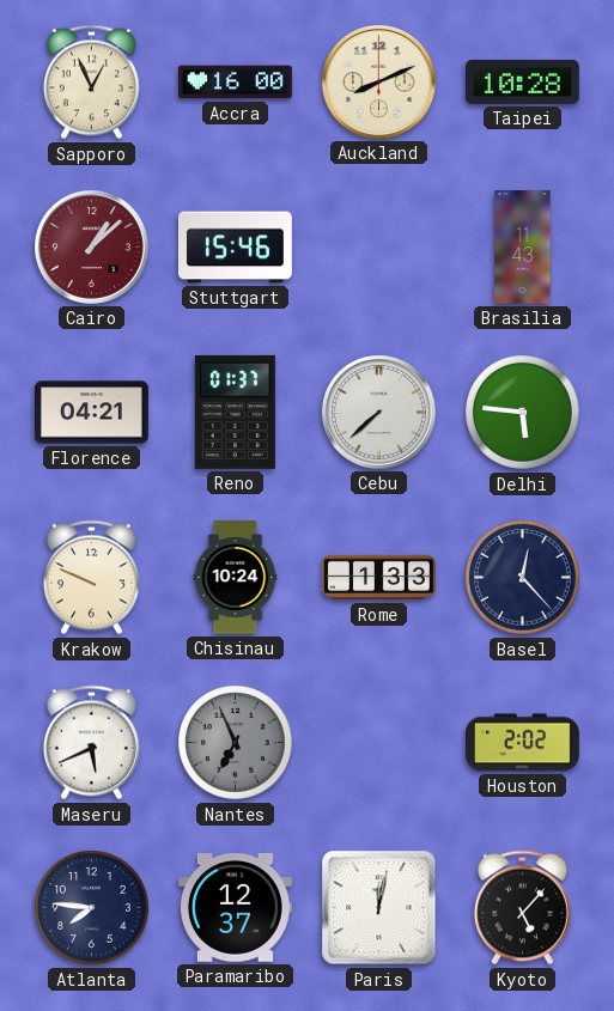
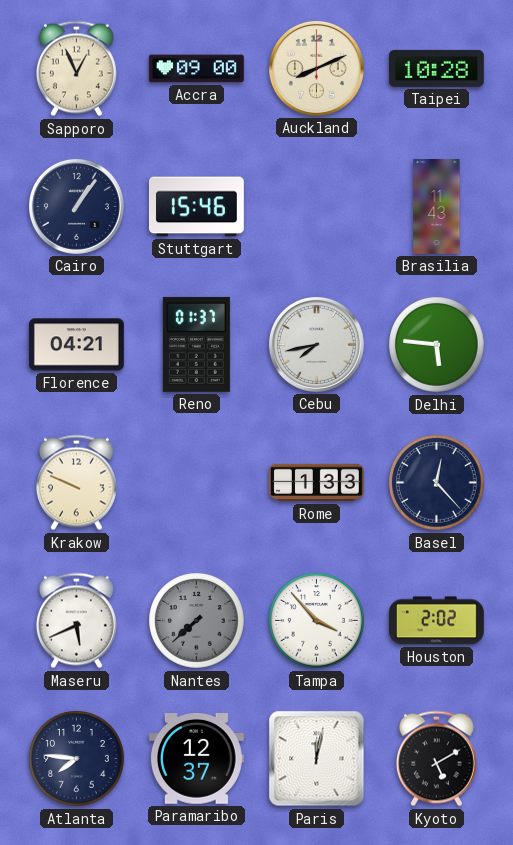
Accra: 16:00 -> 09:00
Cairo: 1:08 -> 1:06
Cairo dial: burgundy -> navy
Cebu: 7:38 -> 7:43
Chisinau: 10:24 -> none
Nantes: 6:56 -> 7:38
Tampa: none -> 3:53
Kyoto: 5:07 -> 5:10
